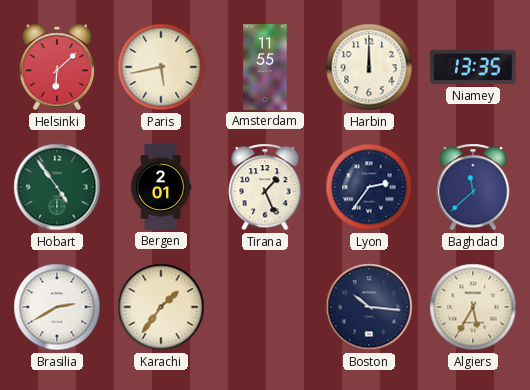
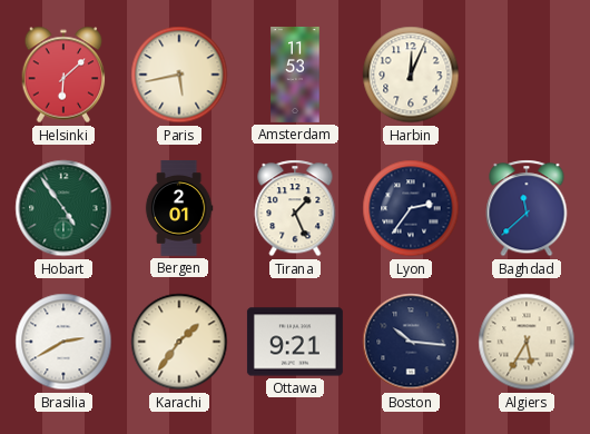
Amsterdam: 11:55 -> 11:53
Harbin: 12:00 -> 12:04
Niamey: 13:35 -> none
Ottawa: none -> 9:21
